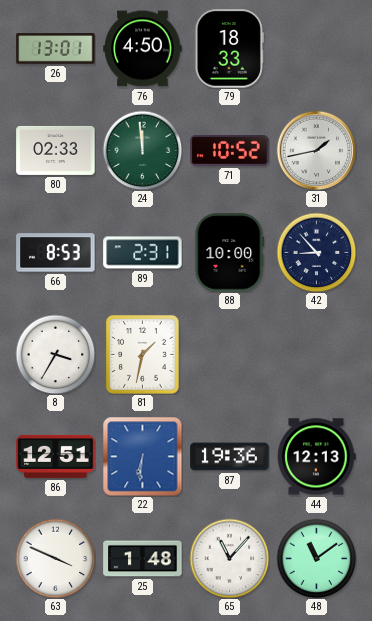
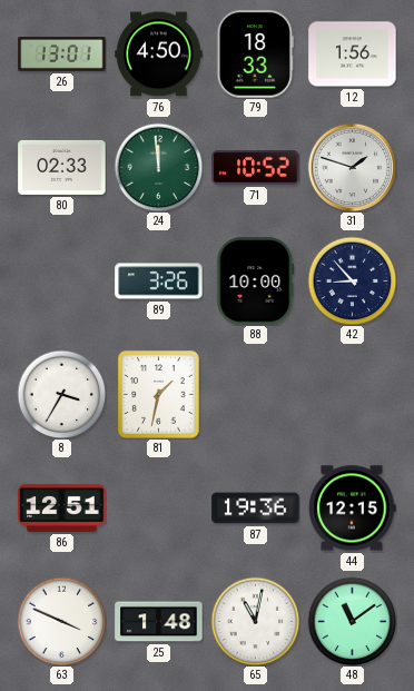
12: none -> 1:56
31: 1:43 -> 1:48
66: 8:53 -> none
89: 2:31 -> 3:26
22: 6:31 -> none
44: 12:13 -> 12:15
65: 11:07 -> 11:02
